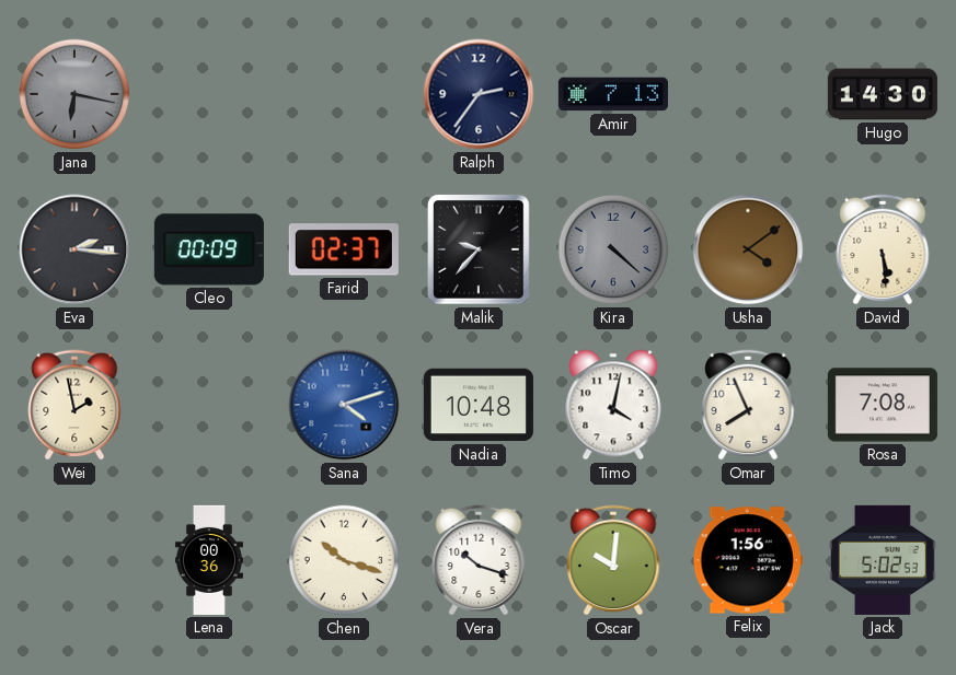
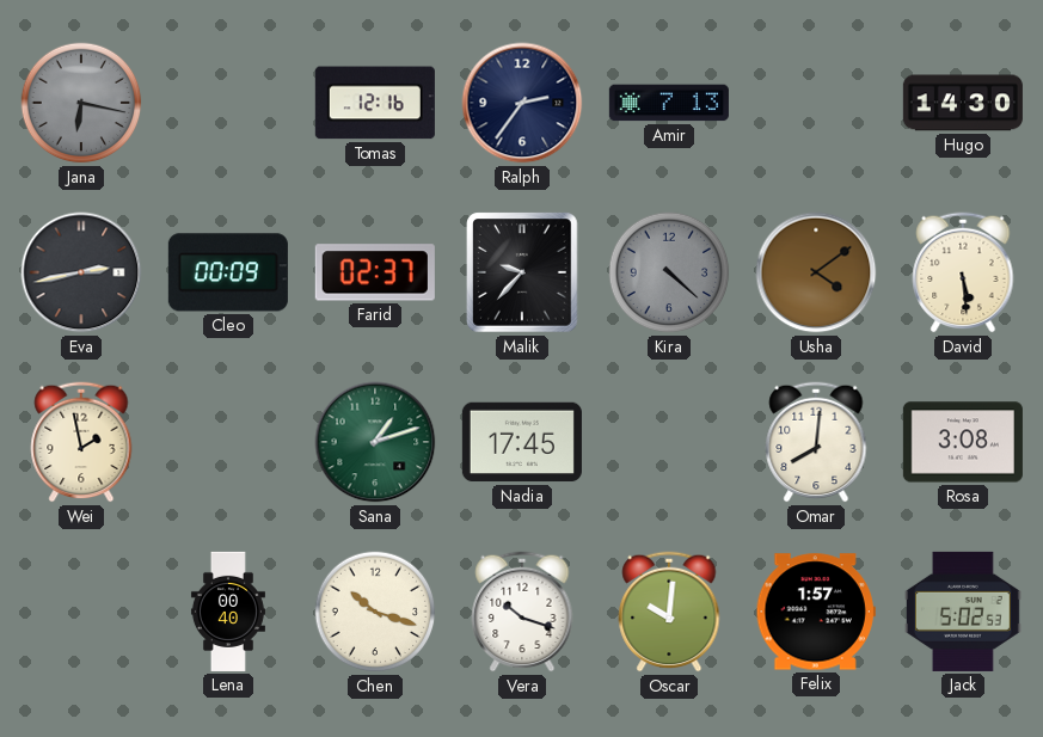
Tomas: none -> 12:16
Eva: 2:16 -> 2:43
Sana: 4:12 -> 1:12
Sana dial: blue -> green
Nadia: 10:48 -> 17:45
Timo: 4:02 -> none
Omar: 7:56 -> 8:01
Rosa: 7:08 -> 3:08
Lena: 00:36 -> 00:40
Felix: 1:56 -> 1:57
